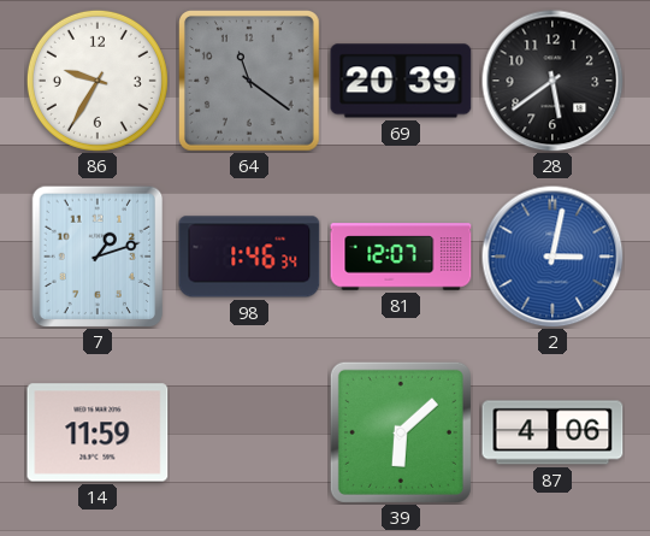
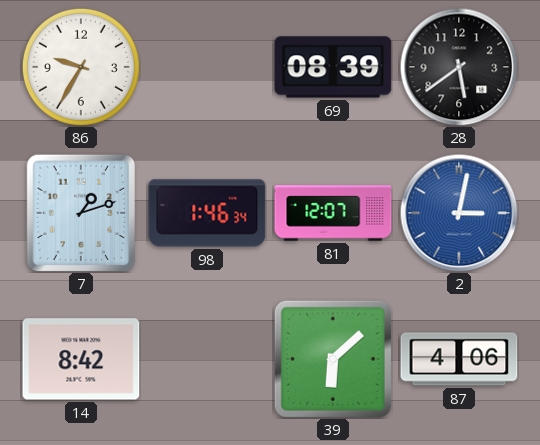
64: 11:21 -> none
69: 20:39 -> 08:39
14: 11:59 -> 8:42
